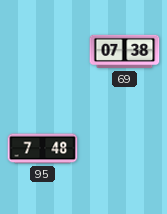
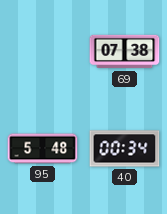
95: 7:48 -> 5:48
40: none -> 00:34
